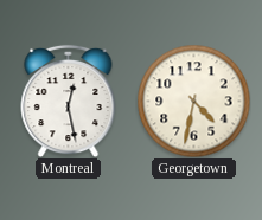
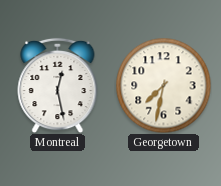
Georgetown: 4:32 -> 7:32
